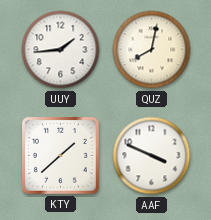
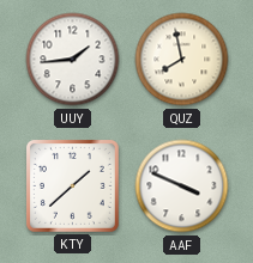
QUZ: 8:02 -> 7:58
